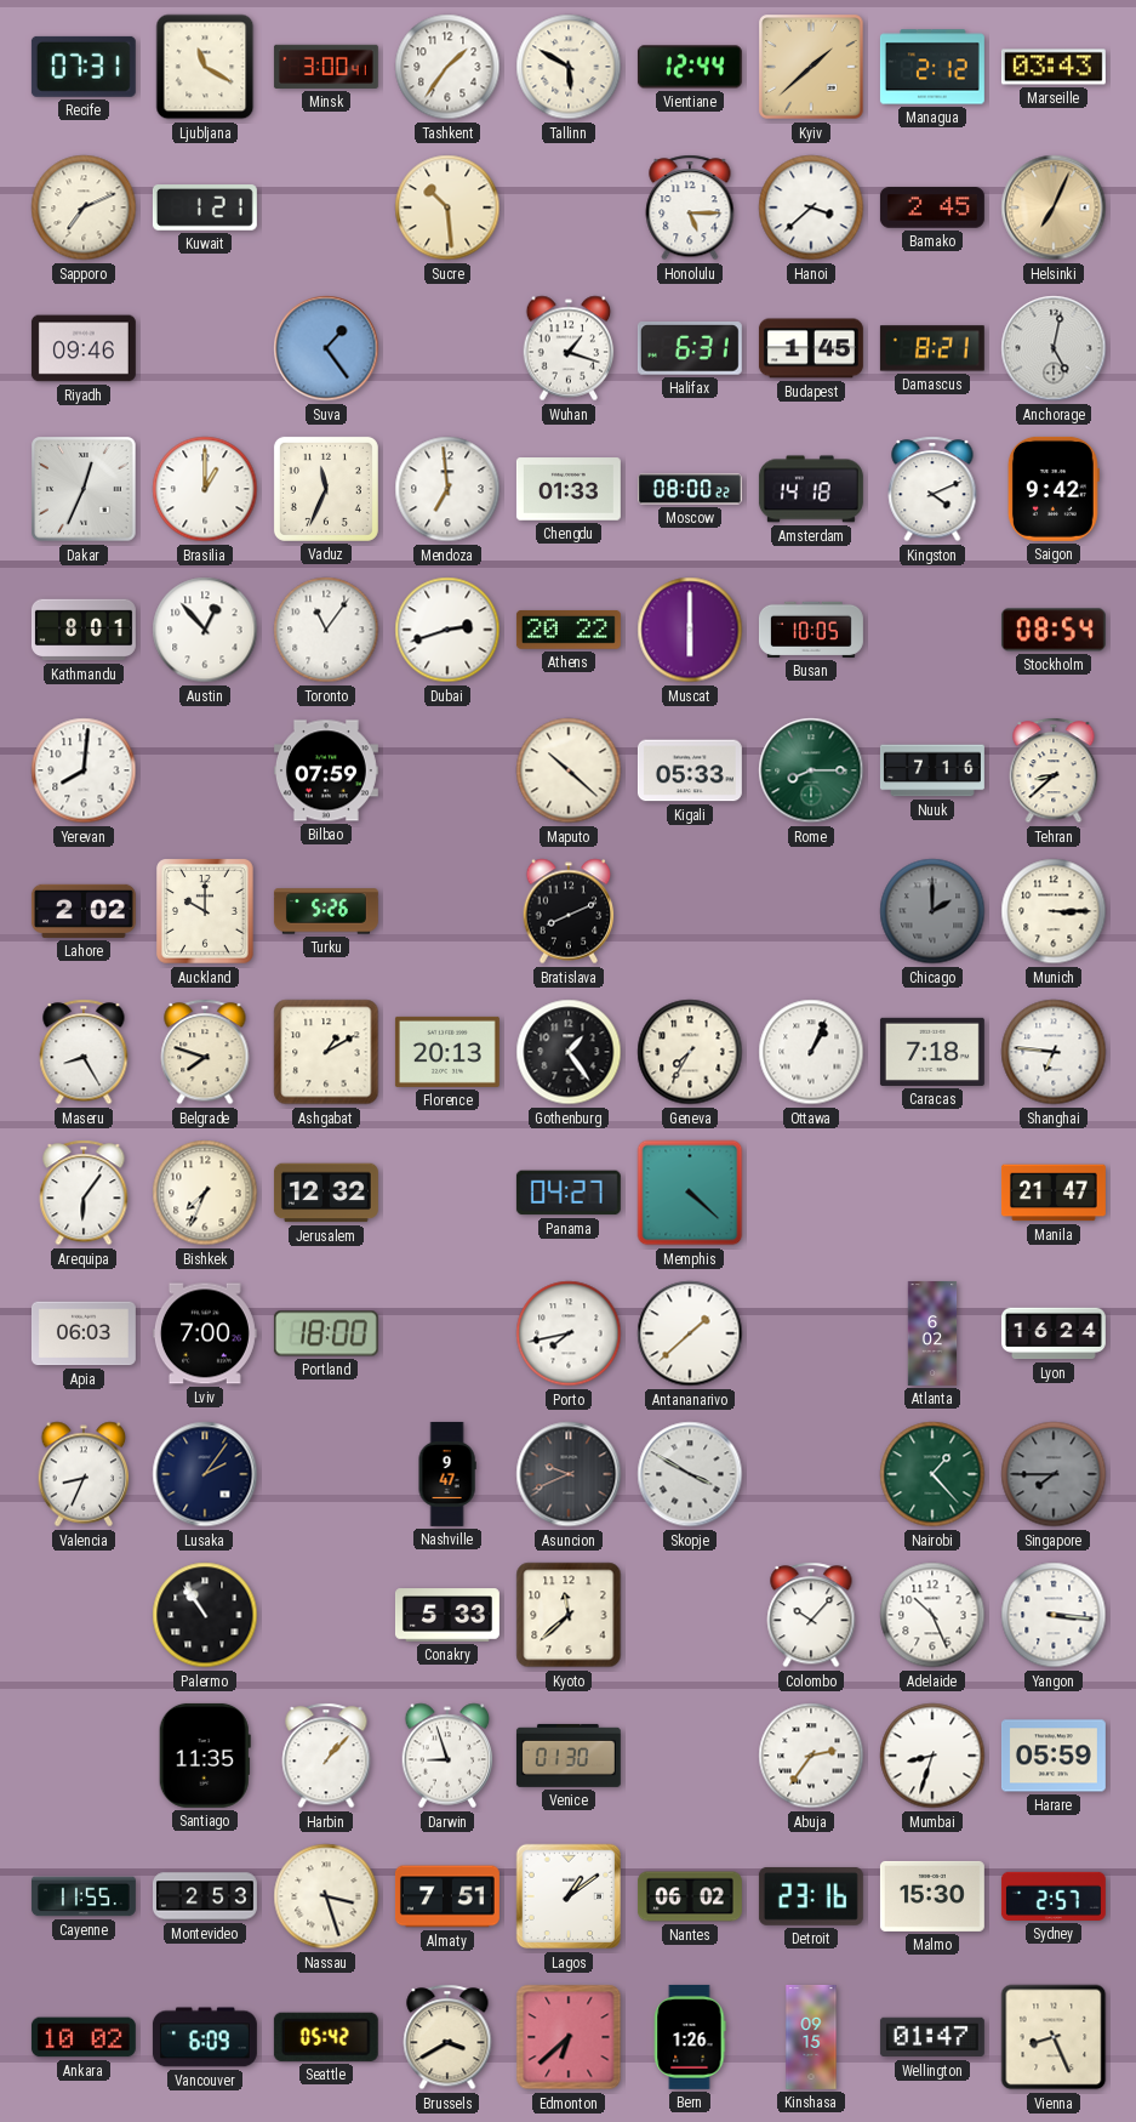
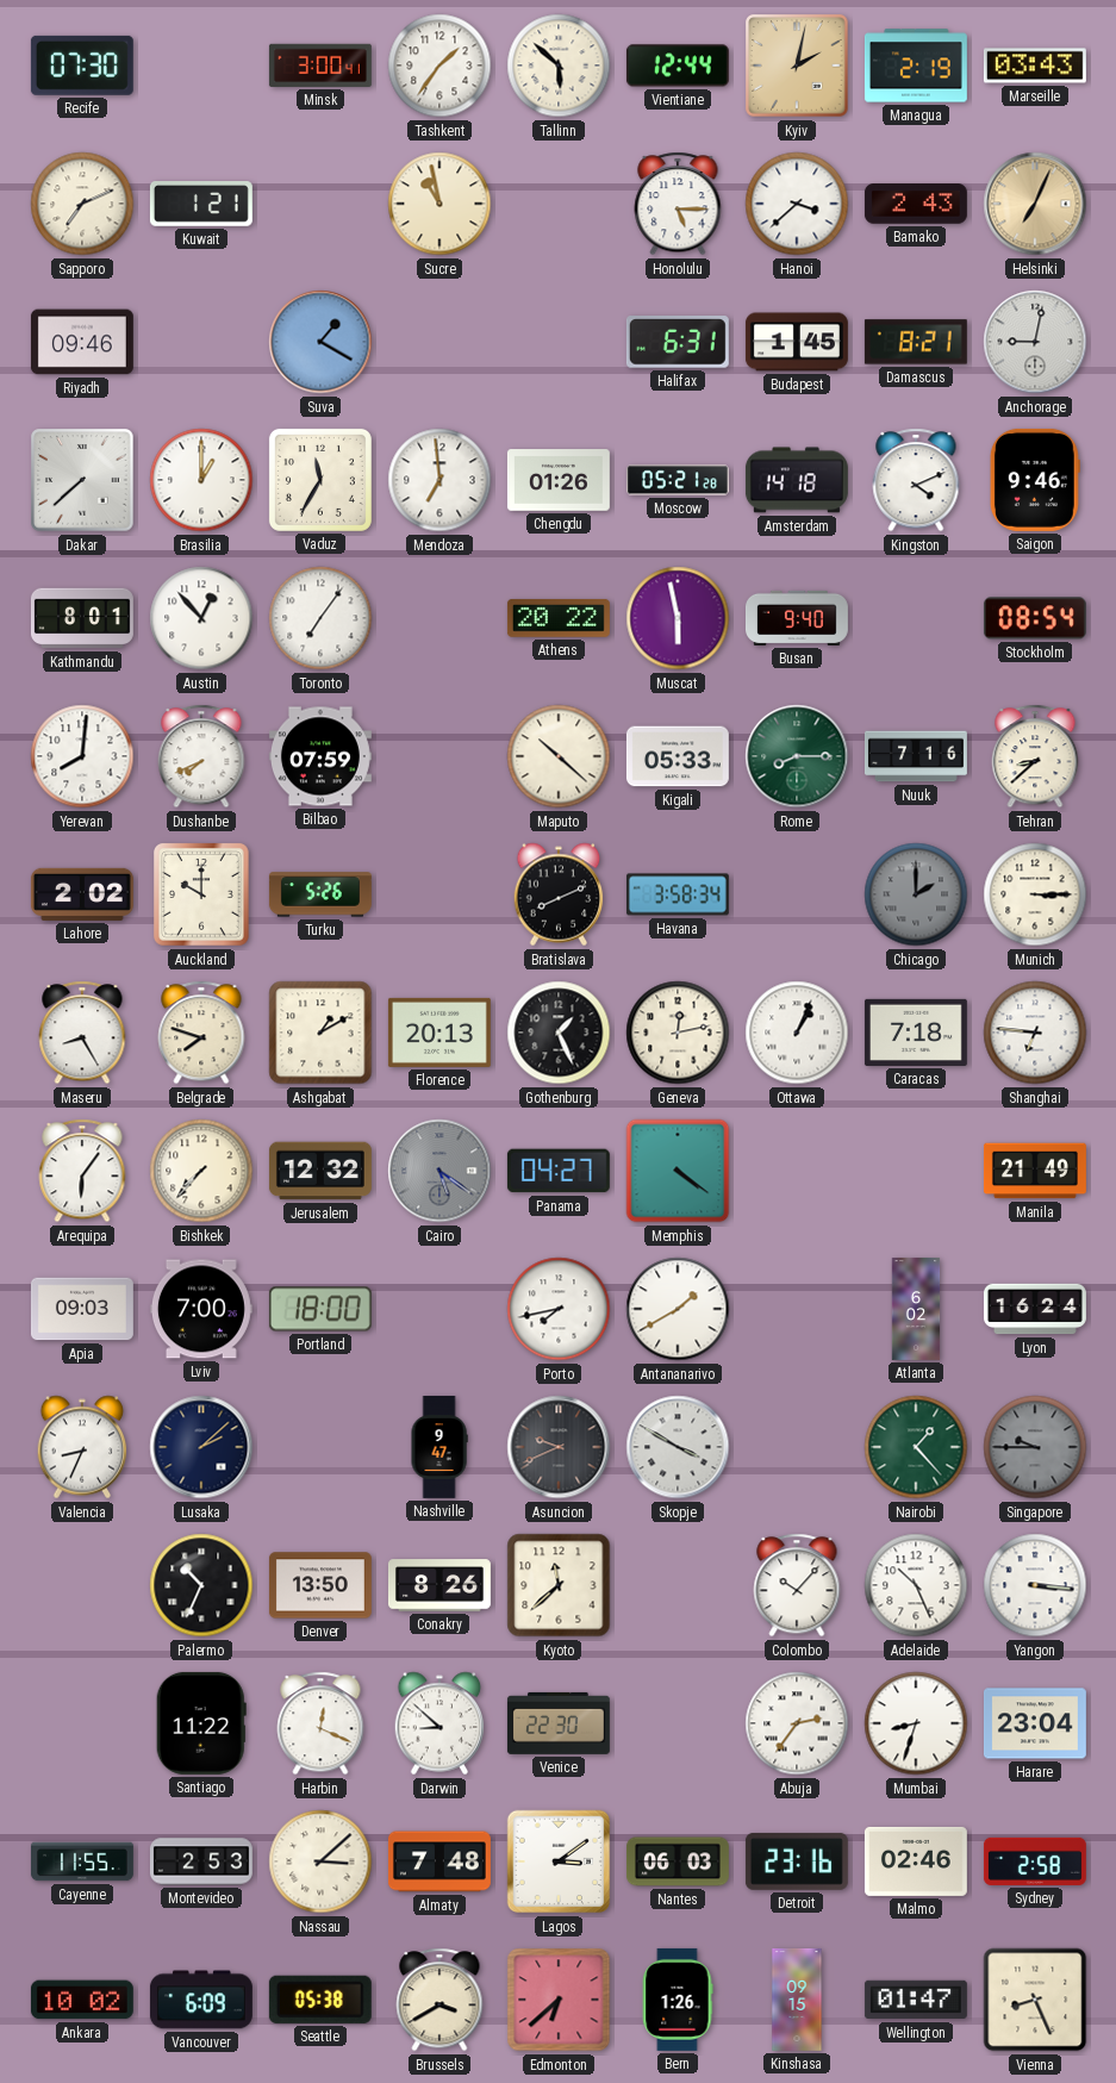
Recife: 07:31 -> 07:30
Ljubljana: 11:20 -> none
Tallinn: 5:50 -> 5:52
Kyiv: 1:38 -> 2:02
Managua: 2:12 -> 2:19
Sucre: 10:29 -> 10:58
Bamako: 2:45 -> 2:43
Suva: 1:24 -> 1:20
Wuhan: 1:18 -> none
Anchorage: 5:02 -> 9:02
Dakar: 12:34 -> 7:38
Vaduz: 11:34 -> 11:35
Chengdu: 01:33 -> 01:26
Moscow: 08:00 -> 05:21
Saigon: 9:42 -> 9:46
Toronto: 11:06 -> 7:06
Dubai: 2:42 -> none
Muscat: 6:00 -> 5:58
Busan: 10:05 -> 9:40
Dushanbe: none -> 7:41
Havana: none -> 3:58
Gothenburg: 1:24 -> 1:26
Geneva: 7:35 -> 12:13
Bishkek: 7:34 -> 7:37
Cairo: none -> 5:21
Memphis: 4:22 -> 4:21
Manila: 21:47 -> 21:49
Apia: 06:03 -> 09:03
Antananarivo: 1:38 -> 1:40
Lusaka: 2:06 -> 2:08
Singapore: 7:45 -> 9:45
Palermo: 10:54 -> 10:34
Denver: none -> 13:50
Conakry: 5:33 -> 8:26
Santiago: 11:35 -> 11:22
Harbin: 1:07 -> 12:19
Darwin: 8:57 -> 8:52
Venice: 01:30 -> 22:30
Harare: 05:59 -> 23:04
Nassau: 3:27 -> 3:08
Almaty: 7:51 -> 7:48
Lagos: 1:09 -> 3:09
Nantes: 06:02 -> 06:03
Malmo: 15:30 -> 02:46
Sydney: 2:57 -> 2:58
Seattle: 05:42 -> 05:38
